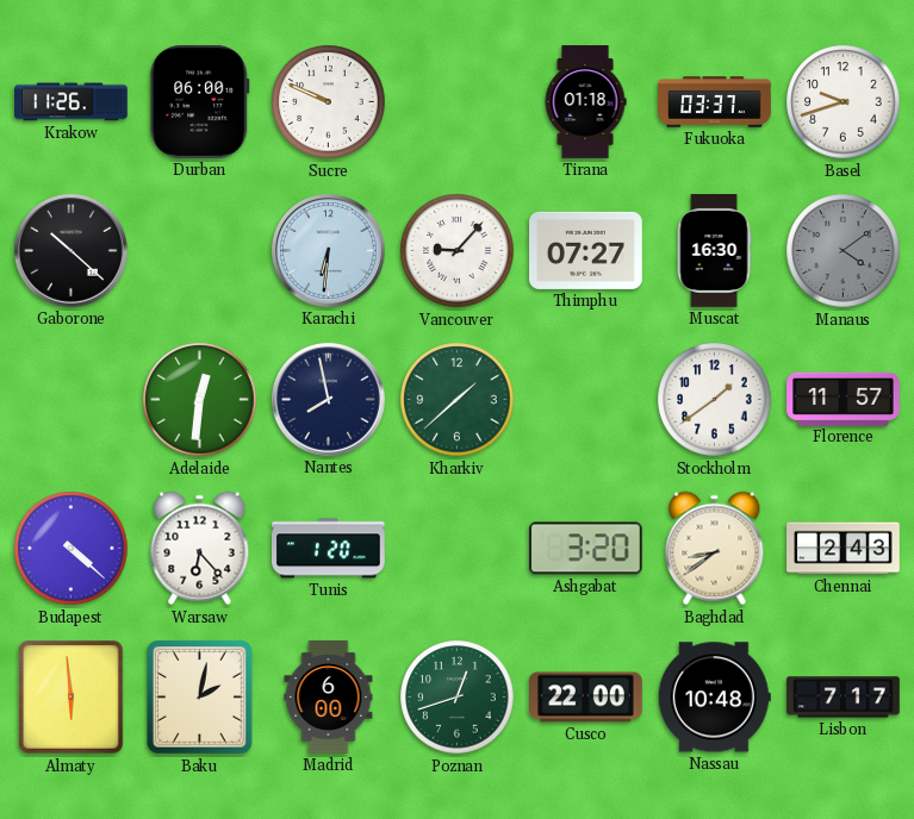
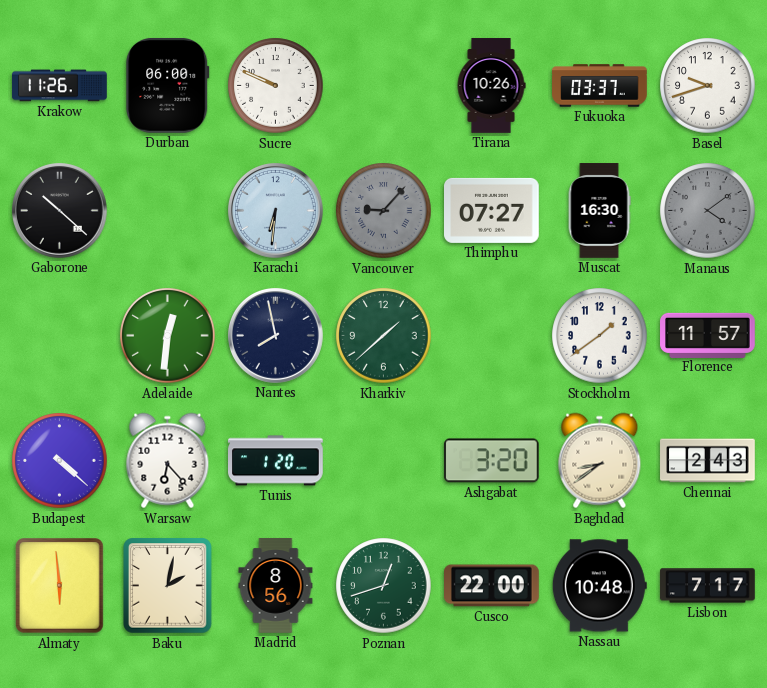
Tirana: 01:18 -> 10:26
Vancouver dial: white -> grey
Madrid: 6:00 -> 8:56
